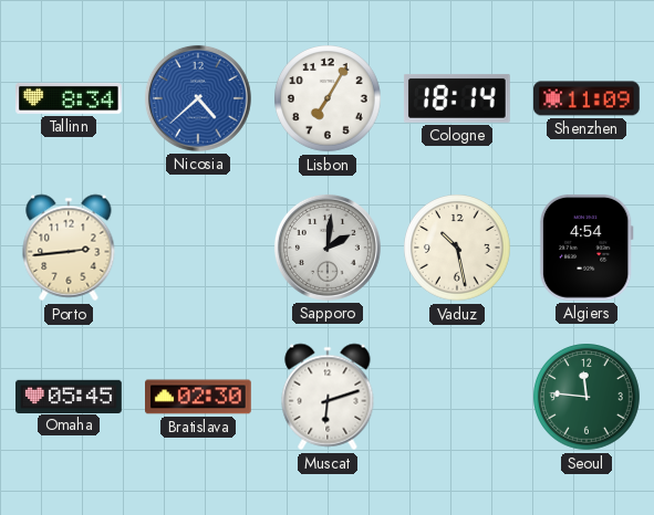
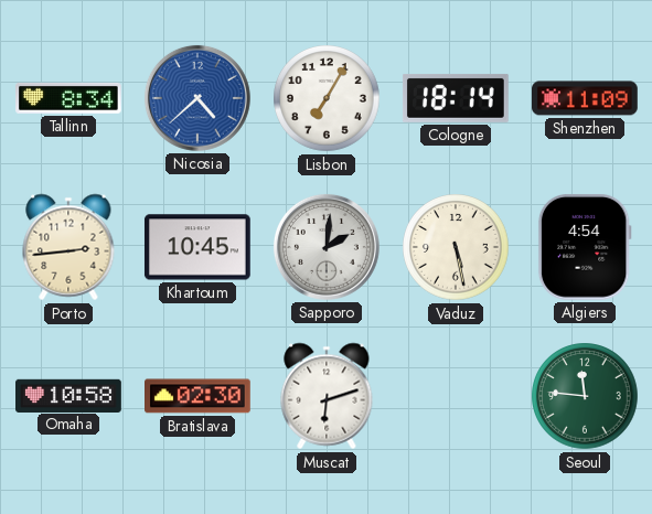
Khartoum: none -> 10:45
Vaduz: 10:28 -> 5:28
Omaha: 05:45 -> 10:58
